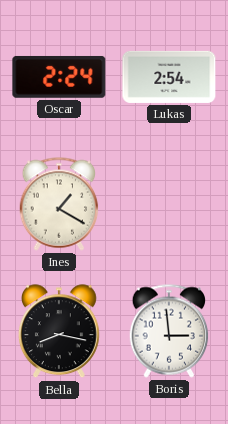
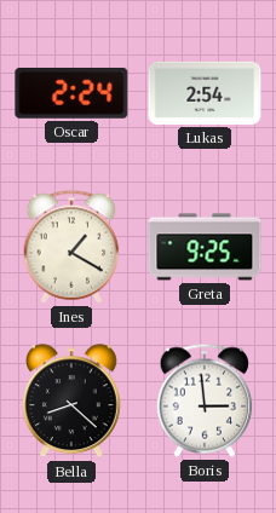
Greta: none -> 9:25
Bella: 8:17 -> 8:22
